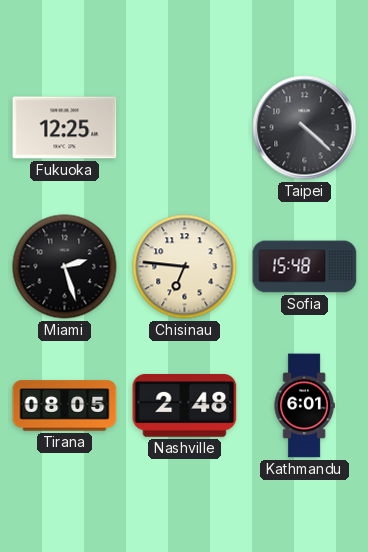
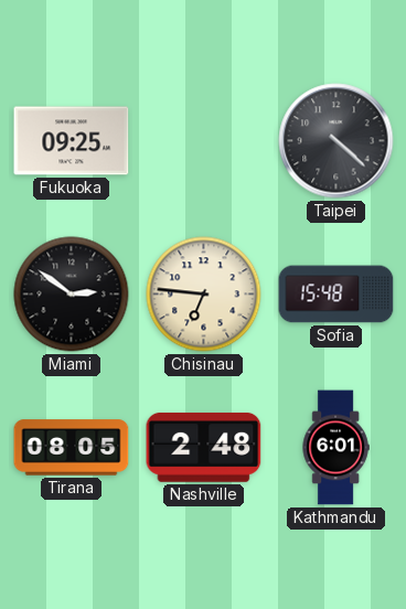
Fukuoka: 12:25 -> 09:25
Miami: 2:27 -> 2:51
